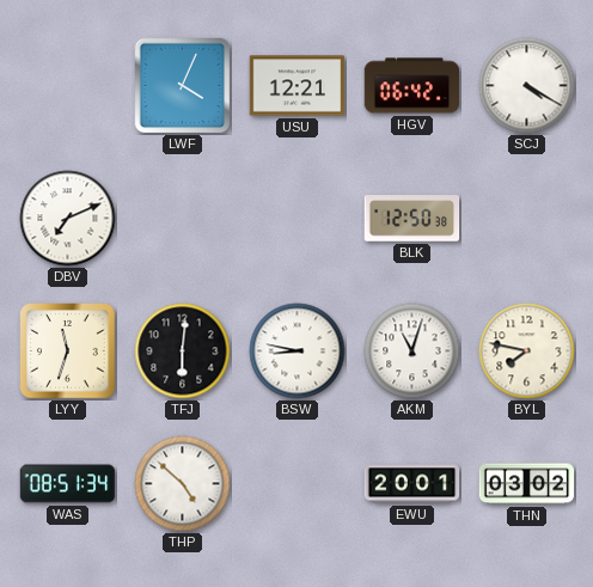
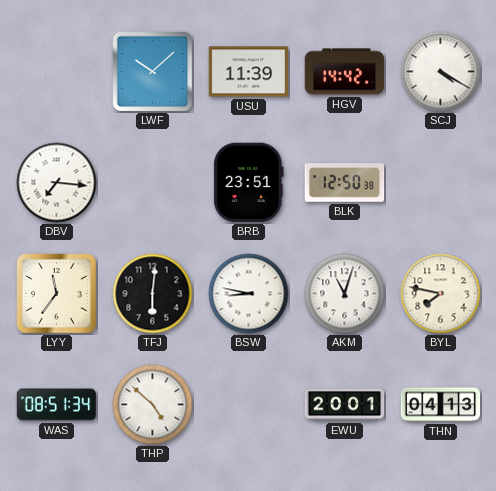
LWF: 4:04 -> 10:08
USU: 12:21 -> 11:39
HGV: 06:42 -> 14:42
DBV: 7:11 -> 7:16
BRB: none -> 23:51
LYY: 11:33 -> 11:36
THN: 03:02 -> 04:13
